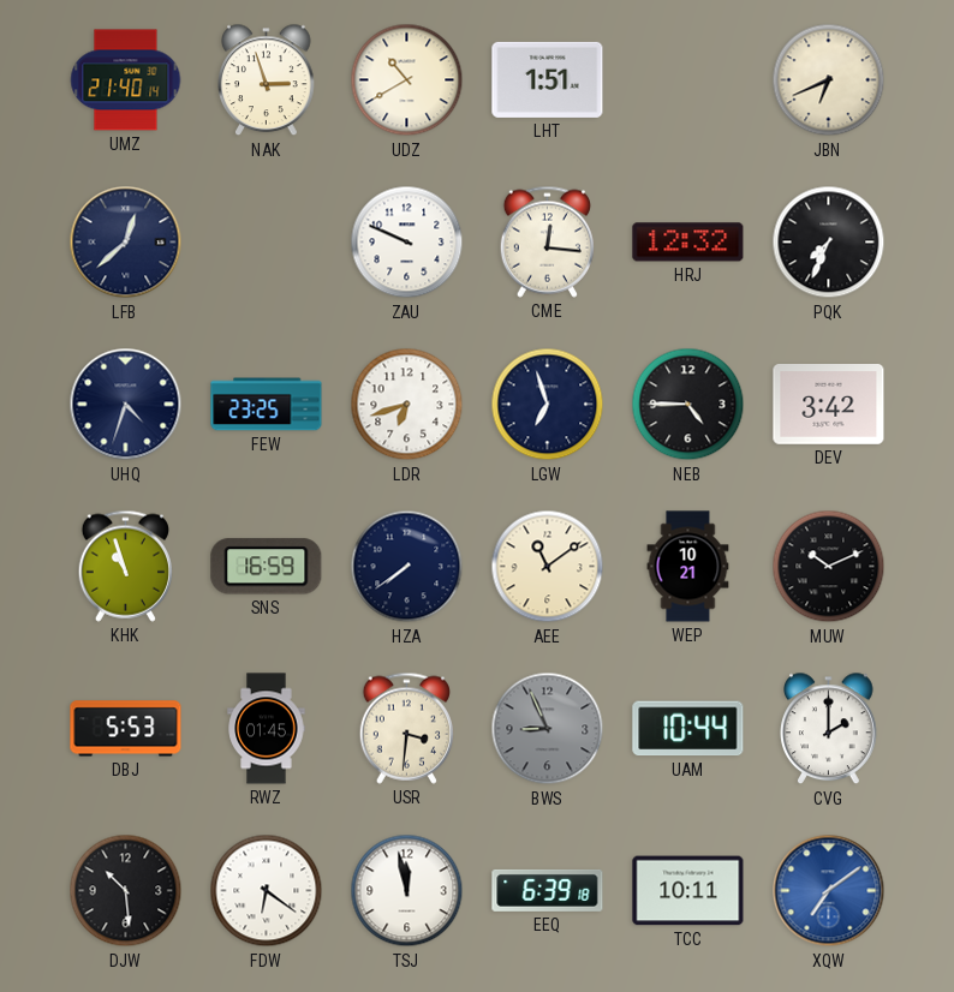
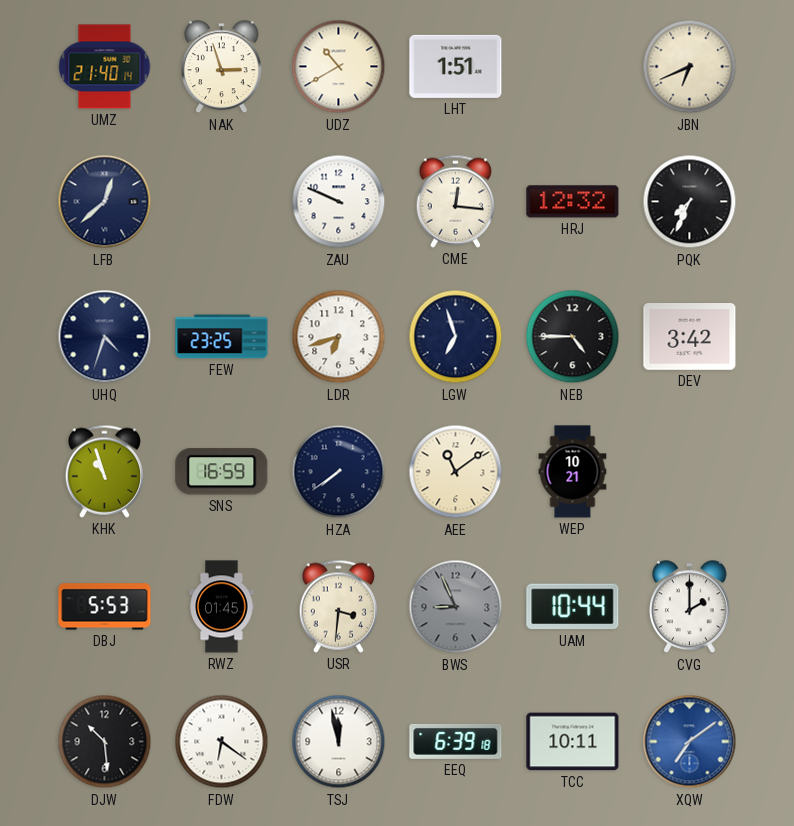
MUW: 10:11 -> none
